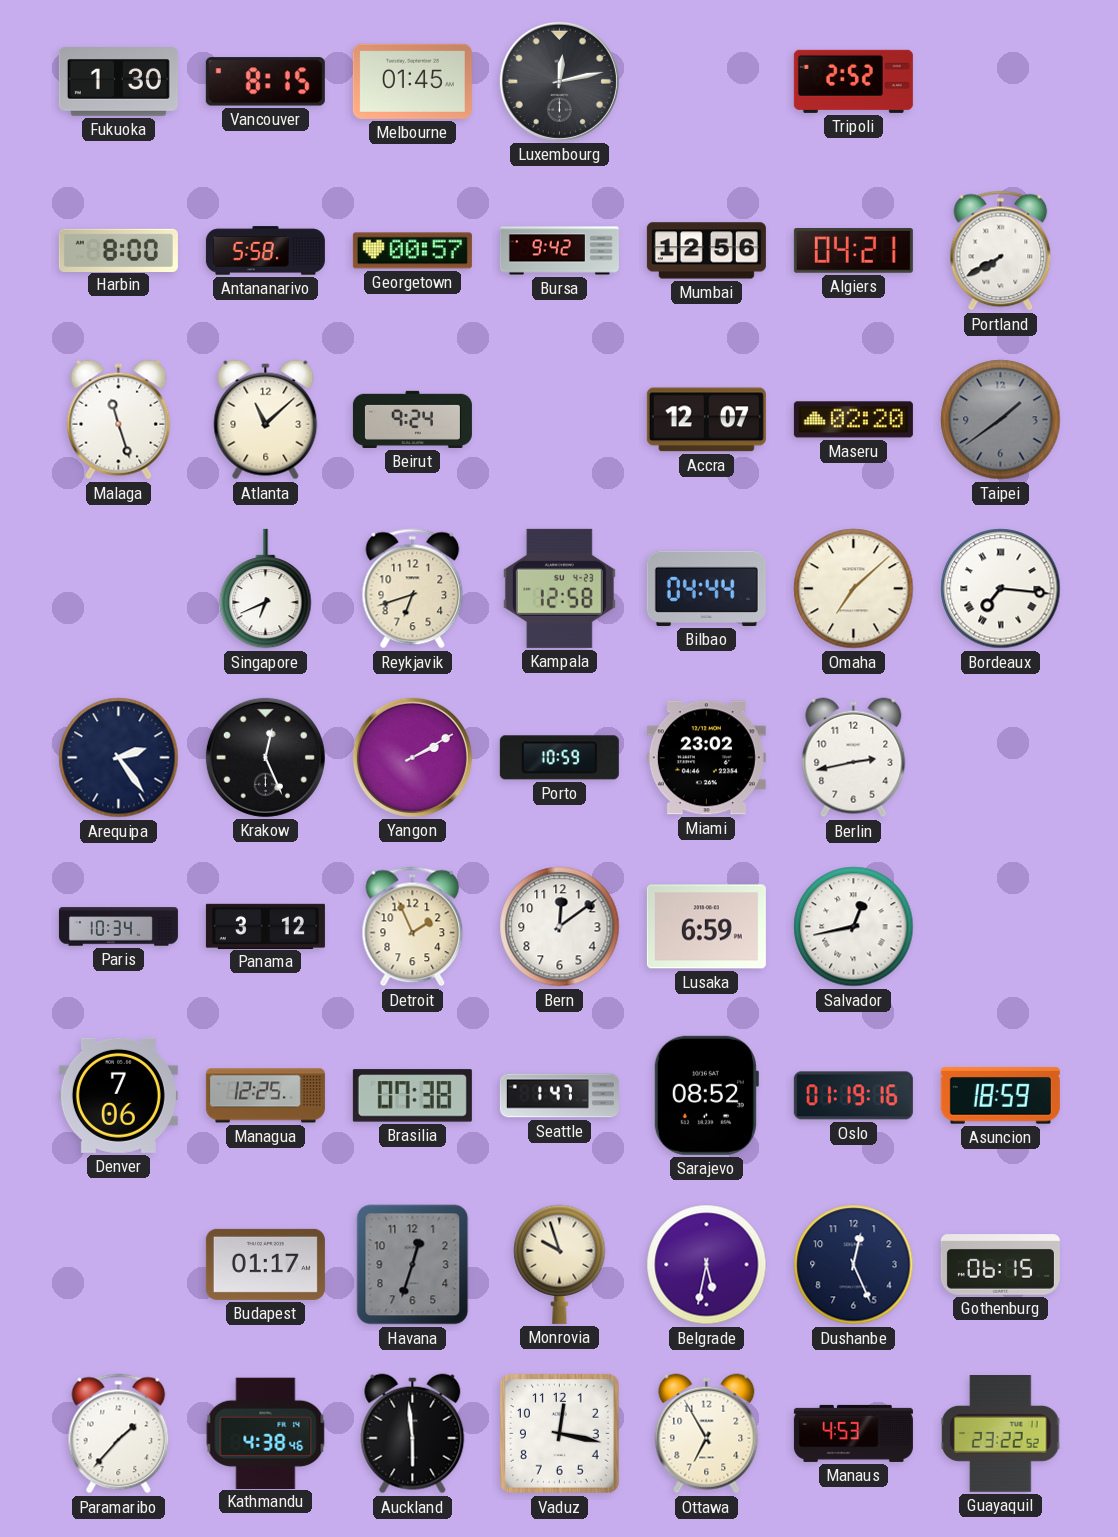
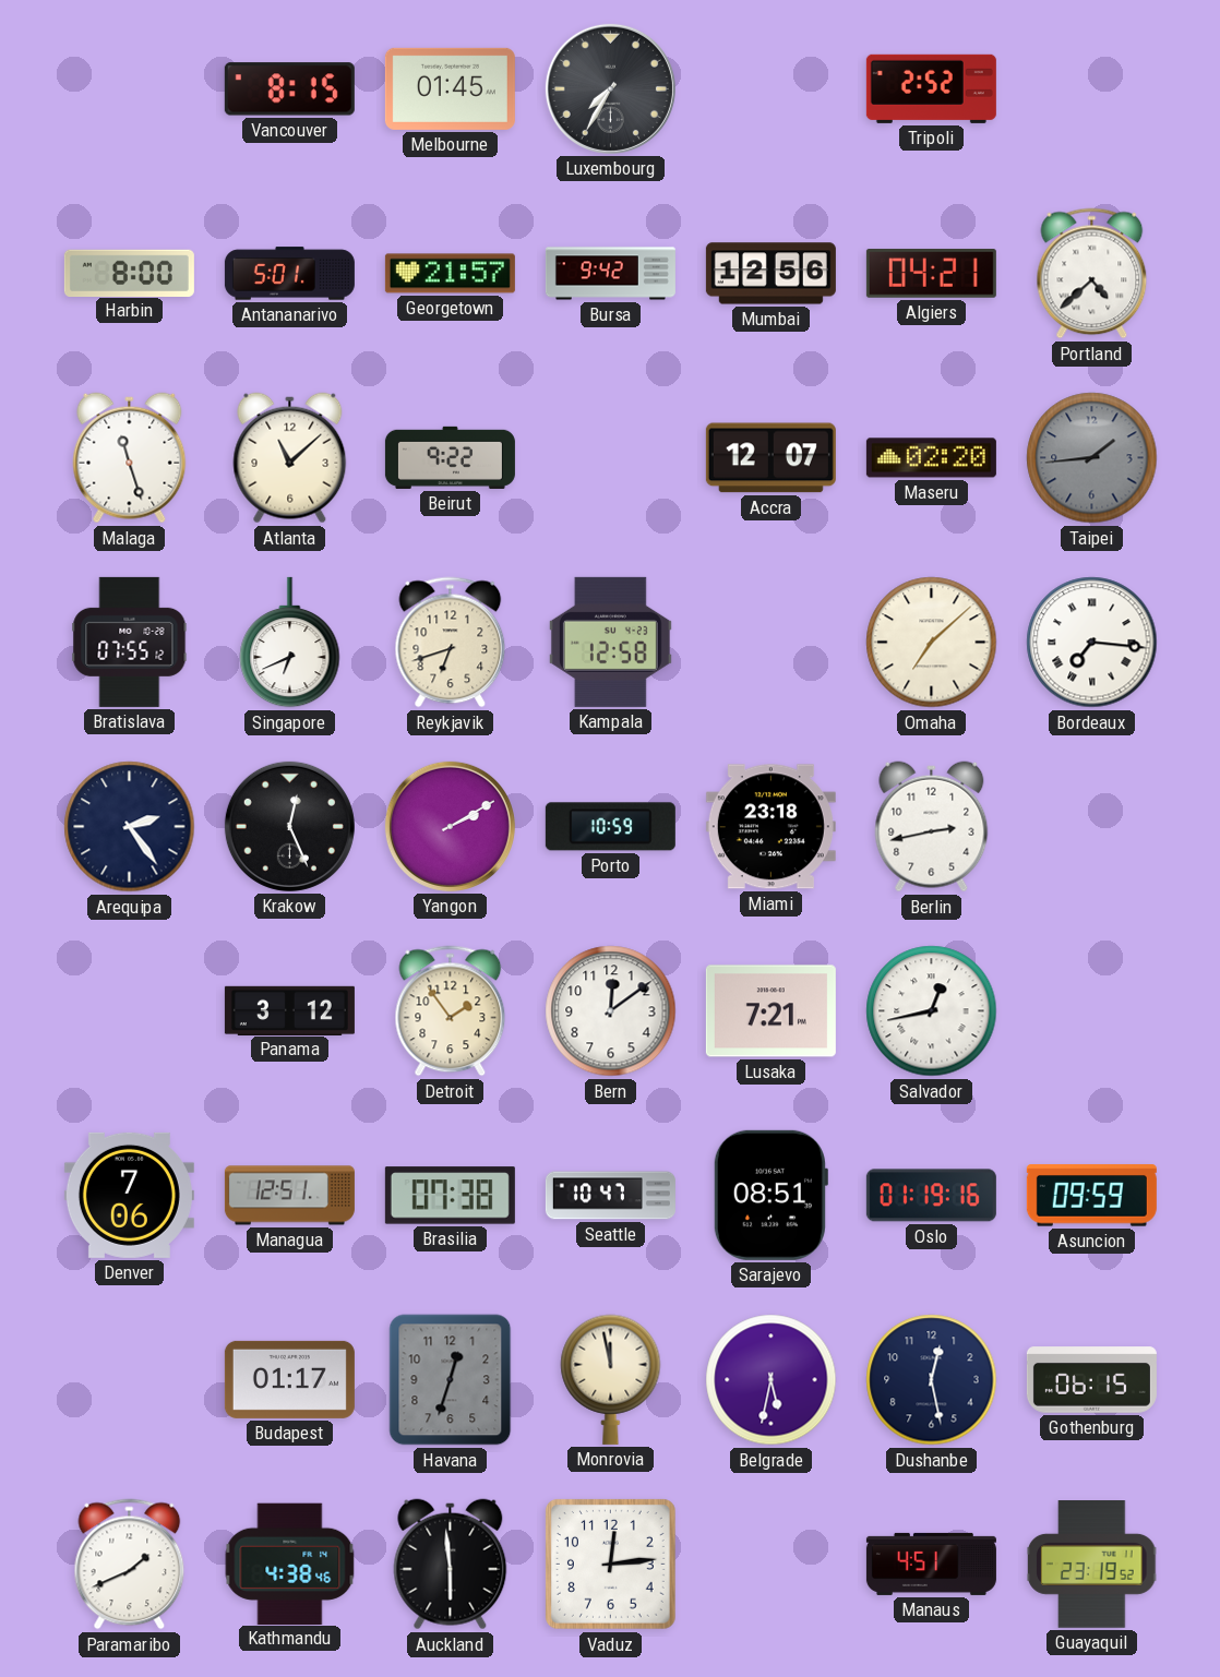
Fukuoka: 1:30 -> none
Luxembourg: 12:13 -> 7:35
Antananarivo: 5:58 -> 5:01
Georgetown: 00:57 -> 21:57
Portland: 7:40 -> 4:38
Beirut: 9:24 -> 9:22
Taipei: 1:39 -> 1:44
Bratislava: none -> 07:55
Bilbao: 04:44 -> none
Miami: 23:02 -> 23:18
Paris: 10:34 -> none
Detroit: 1:56 -> 1:54
Lusaka: 6:59 -> 7:21
Managua: 12:25 -> 12:51
Seattle: 1:47 -> 10:47
Sarajevo: 08:52 -> 08:51
Asuncion: 18:59 -> 09:59
Monrovia: 9:57 -> 11:58
Dushanbe: 12:26 -> 12:28
Paramaribo: 1:37 -> 1:41
Vaduz: 12:17 -> 12:14
Ottawa: 6:55 -> none
Manaus: 4:53 -> 4:51
Guayaquil: 23:22 -> 23:19
